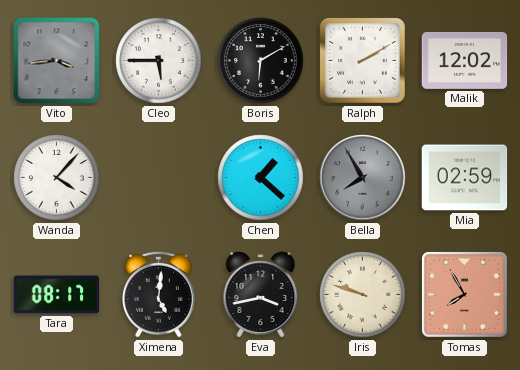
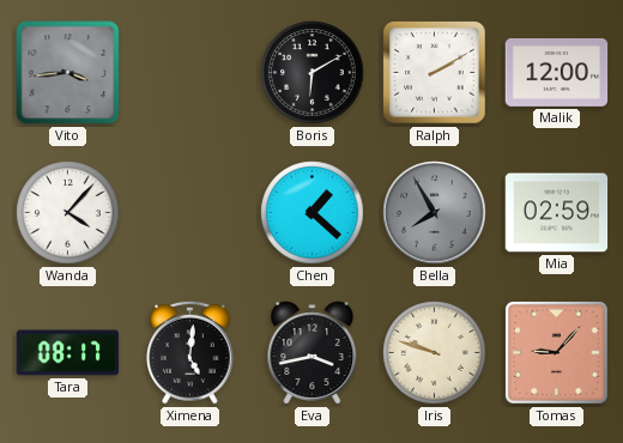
Cleo: 5:45 -> none
Malik: 12:02 -> 12:00
Tomas: 7:55 -> 9:07
